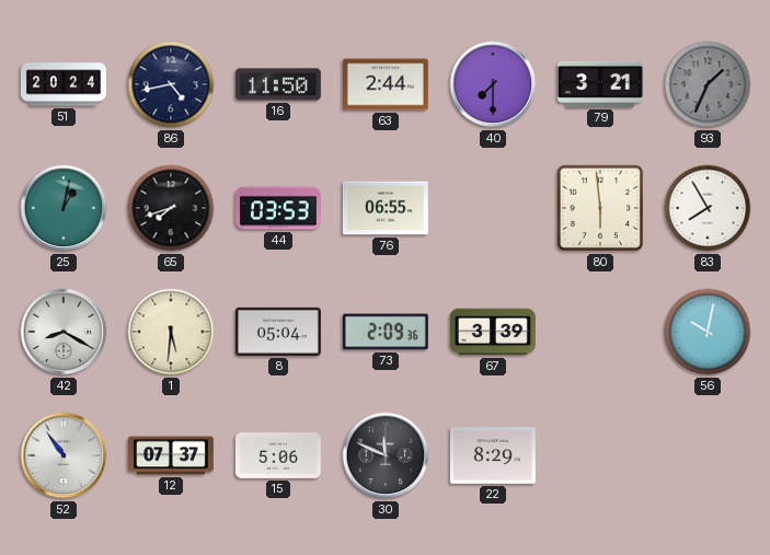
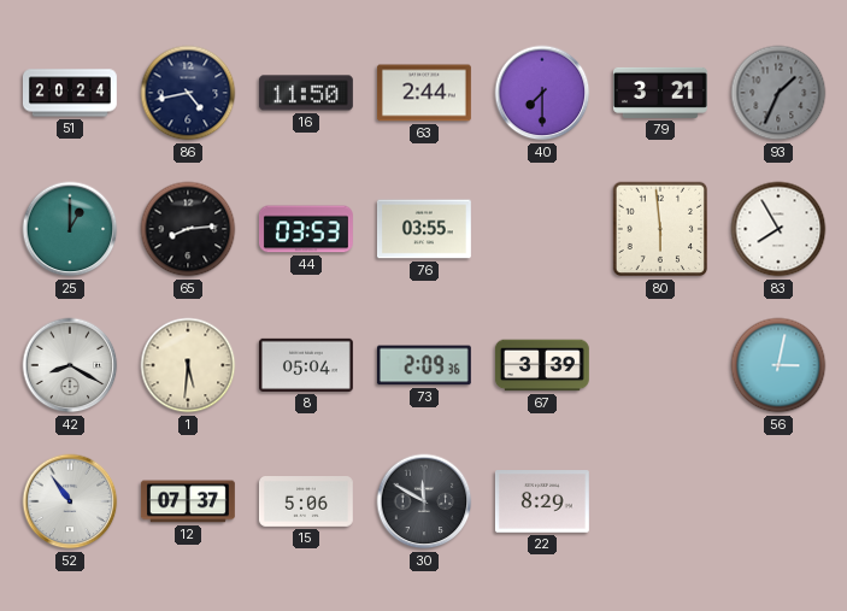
25: 1:02 -> 1:00
65: 7:42 -> 8:14
76: 06:55 -> 03:55
56: 10:02 -> 3:02
30: 11:49 -> 11:50
